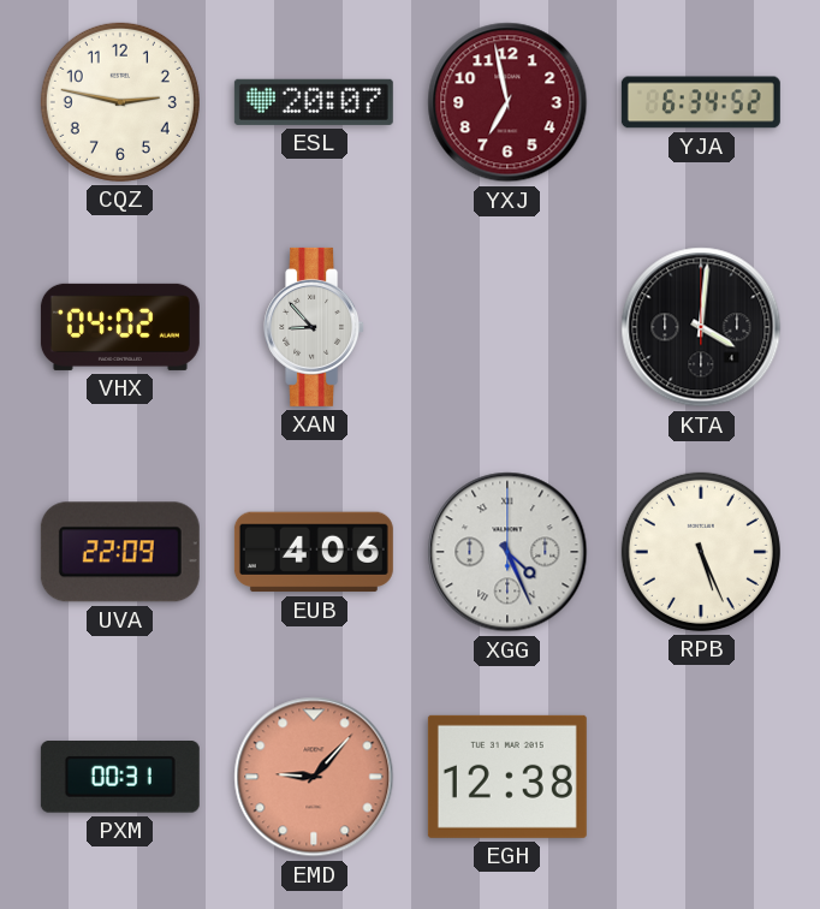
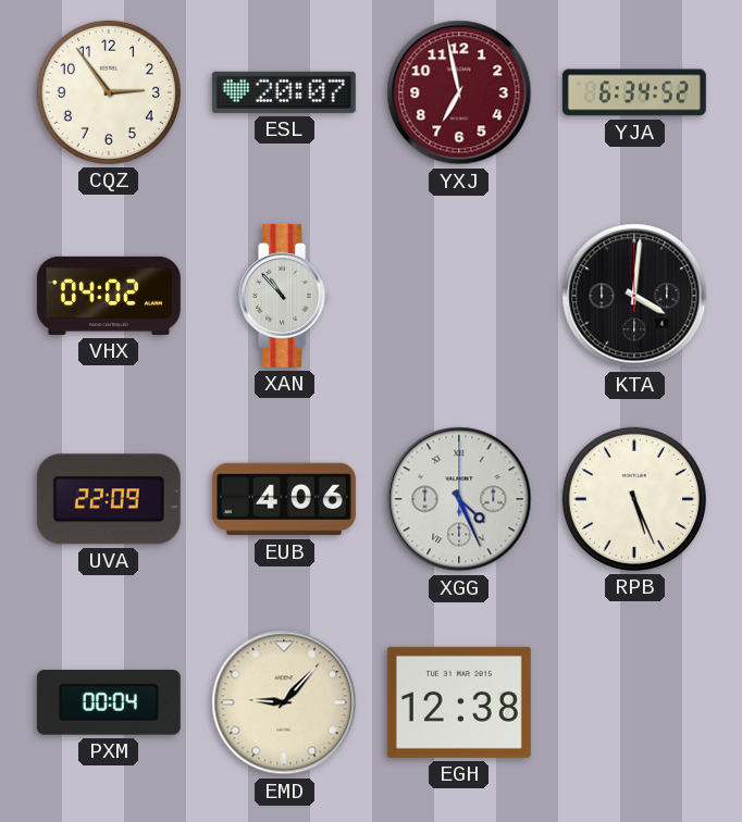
CQZ: 2:47 -> 2:54
XAN: 8:53 -> 10:53
PXM: 00:31 -> 00:04
EMD dial: salmon -> cream
